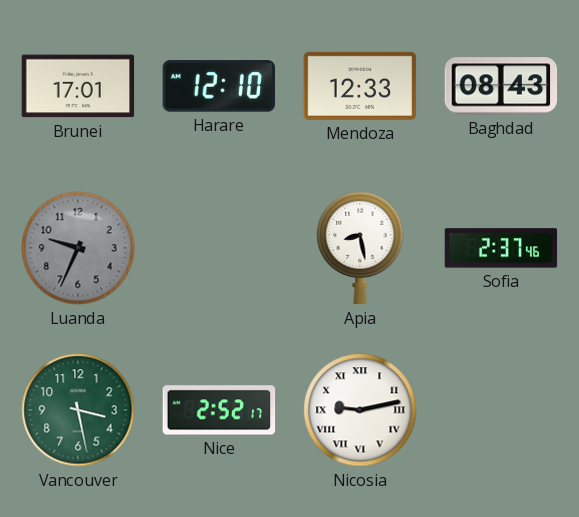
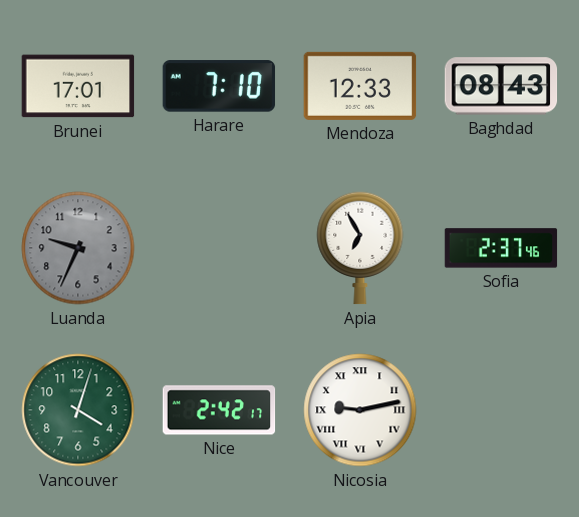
Harare: 12:10 -> 7:10
Apia: 8:28 -> 6:55
Vancouver: 3:28 -> 4:03
Nice: 2:52 -> 2:42
